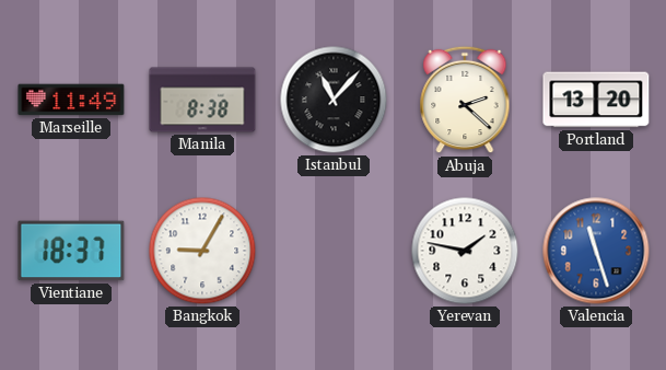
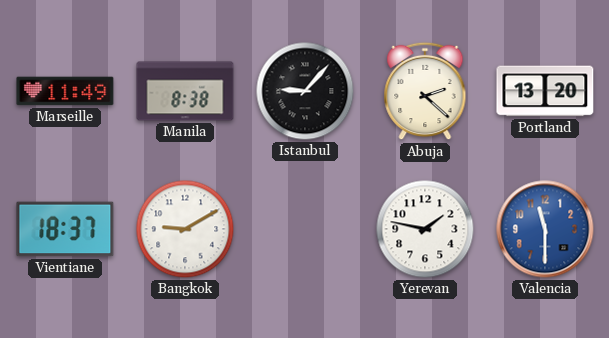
Istanbul: 11:07 -> 9:07
Bangkok: 9:05 -> 9:10
Valencia: 11:27 -> 11:30
